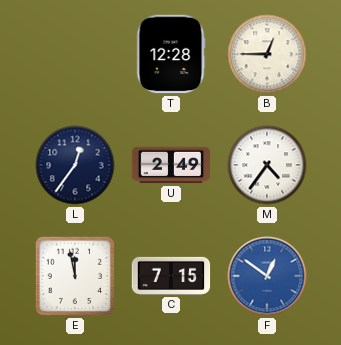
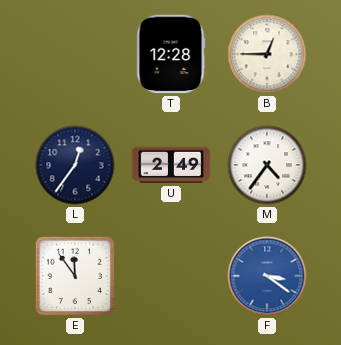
E: 11:58 -> 11:54
C: 7:15 -> none
F: 12:51 -> 3:21
